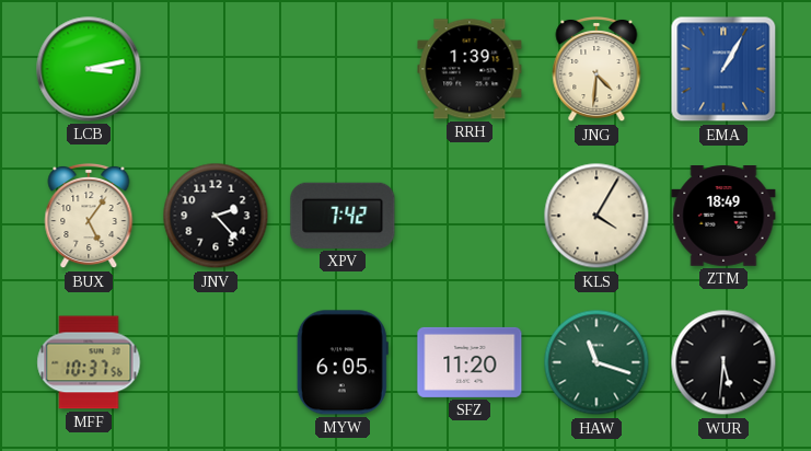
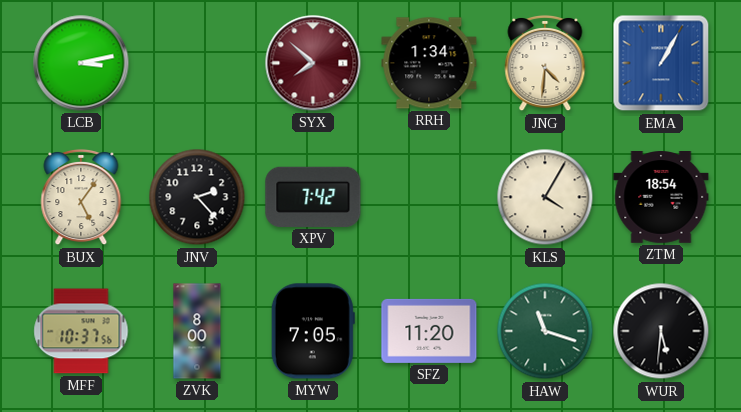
SYX: none -> 7:52
RRH: 1:39 -> 1:34
ZTM: 18:49 -> 18:54
ZVK: none -> 8:00
MYW: 6:05 -> 7:05
